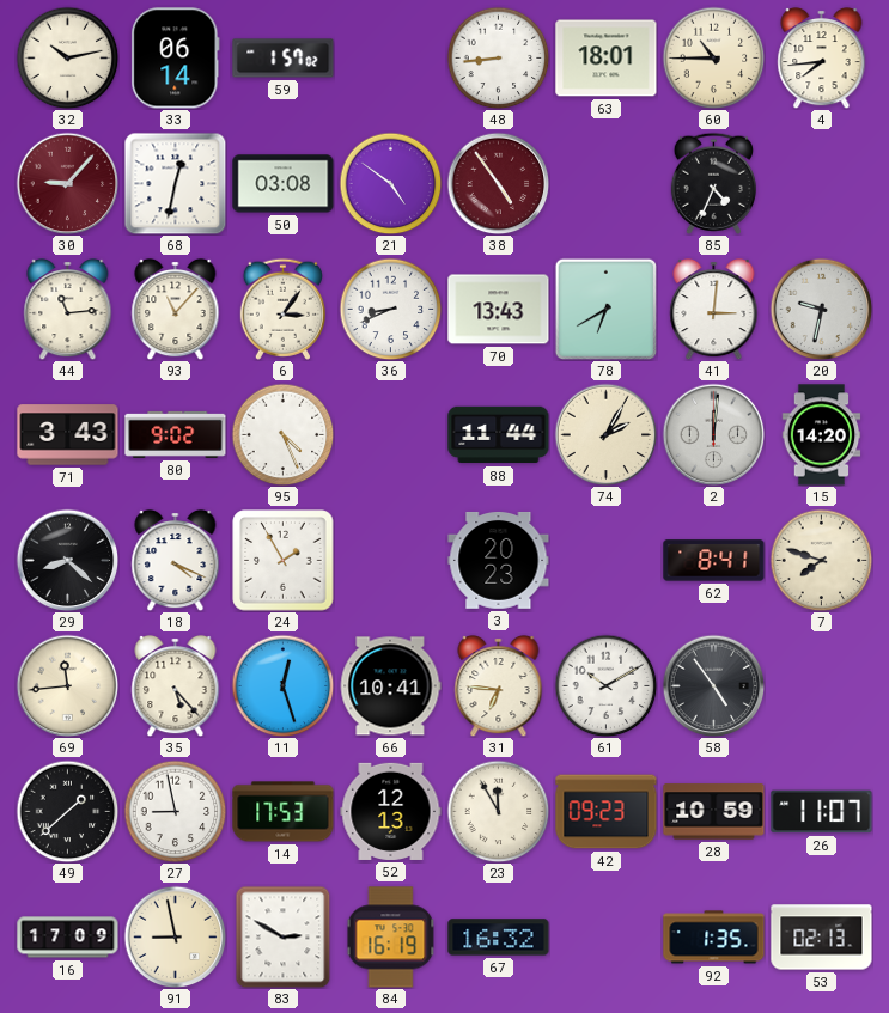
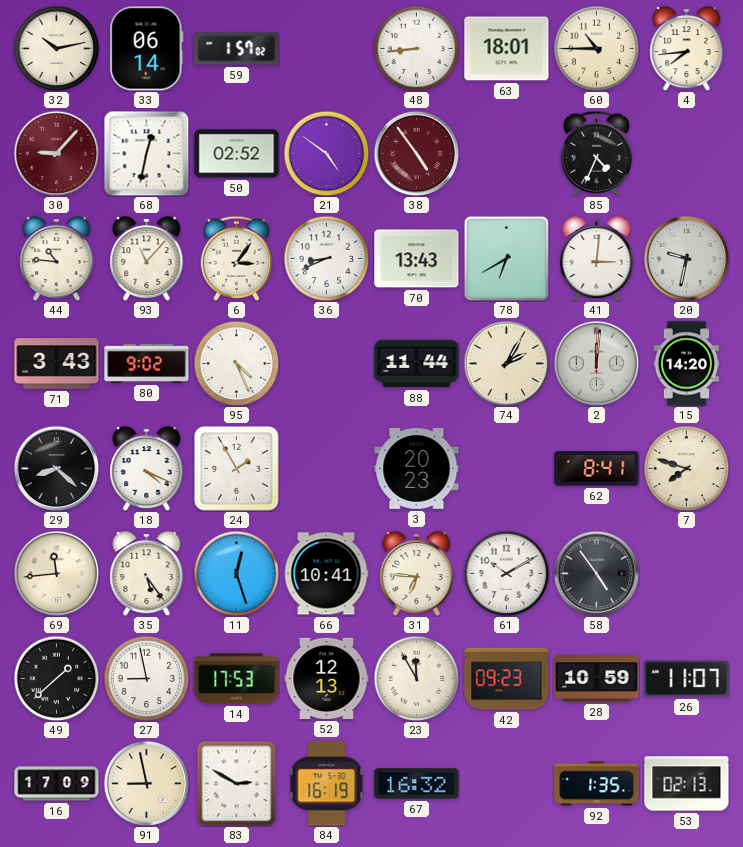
50: 03:08 -> 02:52
44: 11:14 -> 10:46
35: 5:23 -> 5:24
